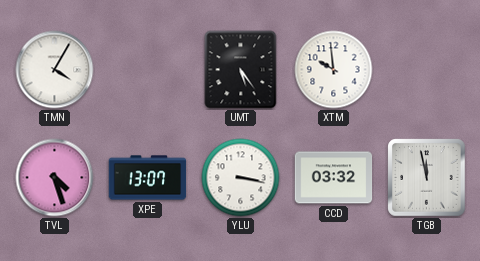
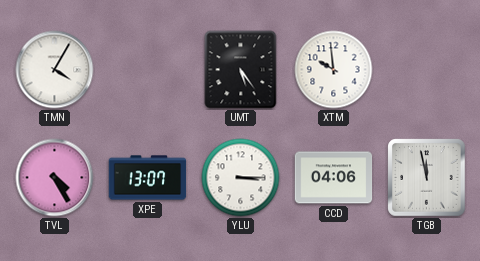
TVL: 4:27 -> 4:25
YLU: 3:17 -> 3:15
CCD: 03:32 -> 04:06
